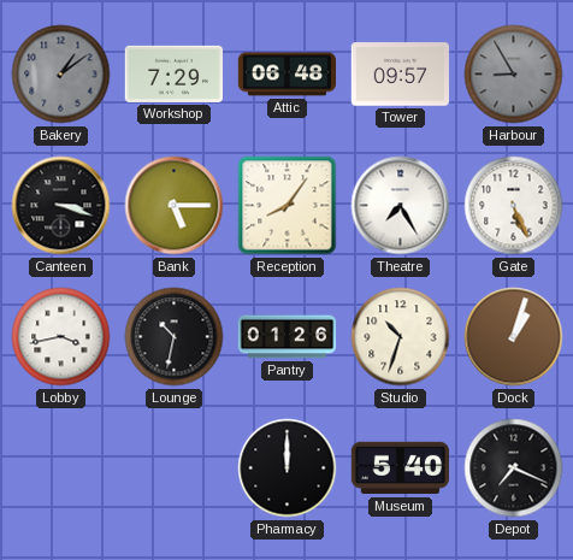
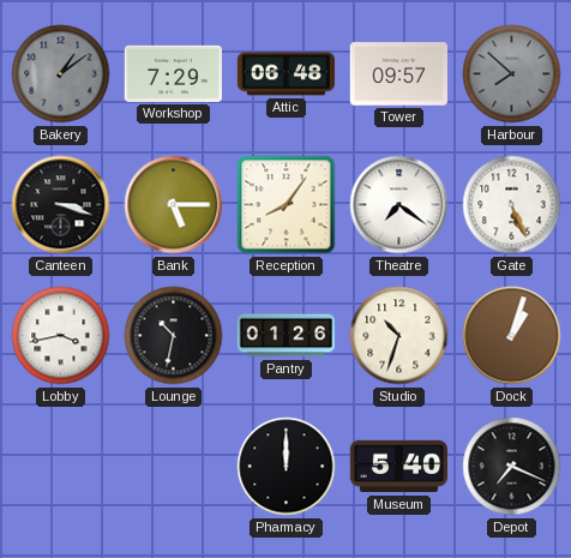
Harbour: 8:55 -> 7:52
Theatre: 7:25 -> 7:21
